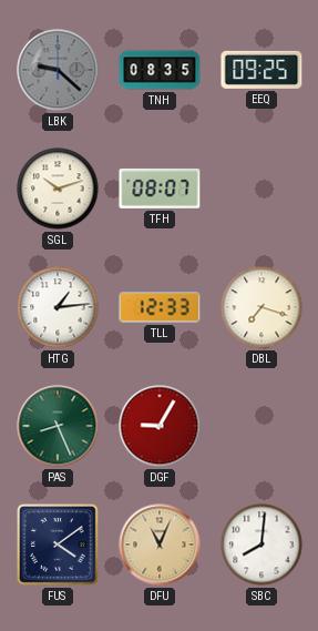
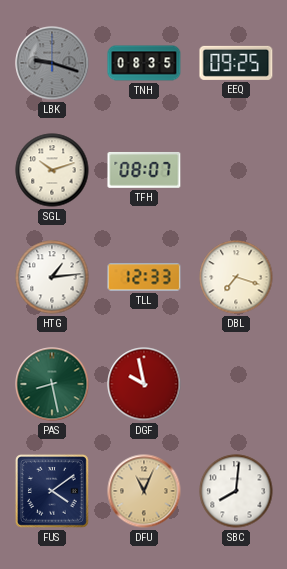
LBK: 9:22 -> 9:18
PAS: 8:26 -> 8:28
DGF: 9:05 -> 9:58
